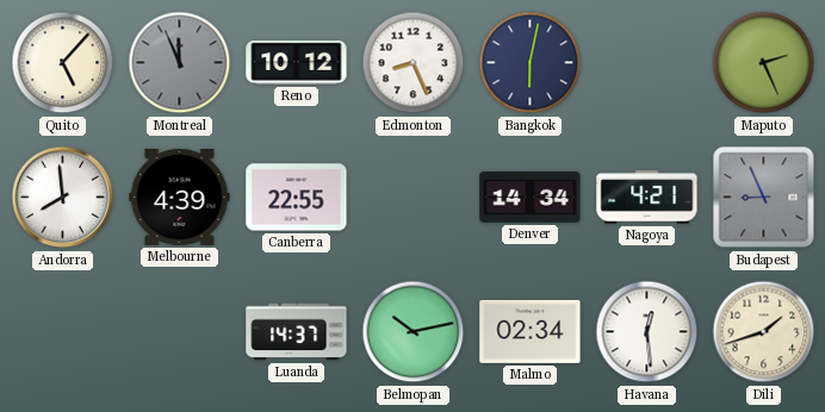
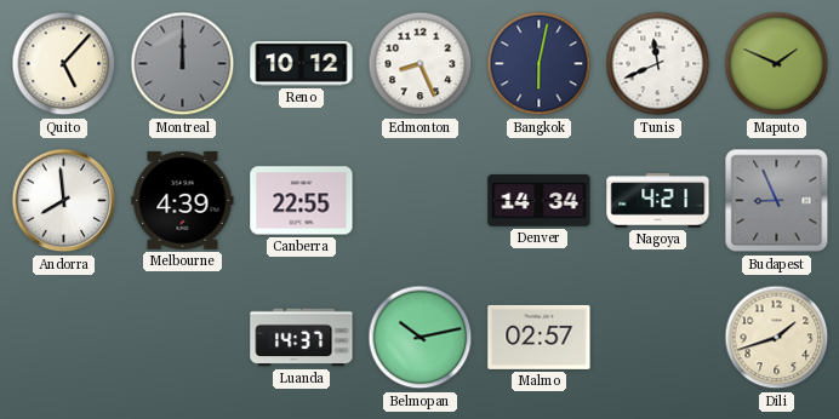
Montreal: 11:56 -> 12:00
Tunis: none -> 11:41
Maputo: 2:26 -> 1:49
Malmo: 02:34 -> 02:57
Havana: 12:29 -> none
